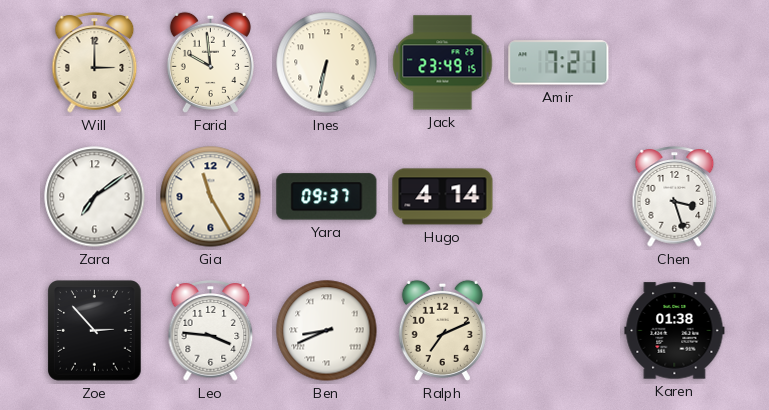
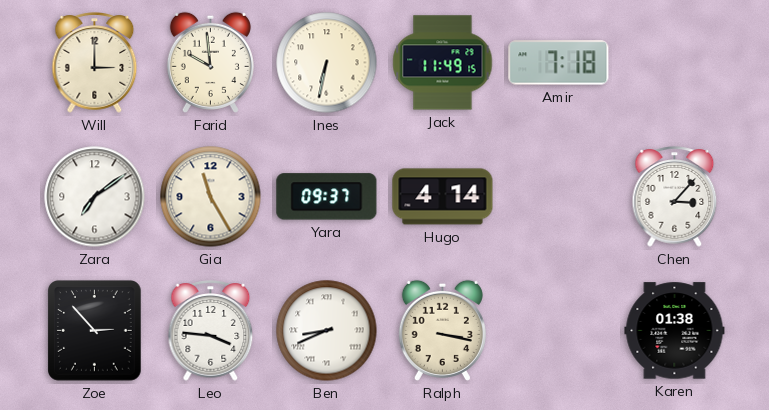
Jack: 23:49 -> 11:49
Amir: 7:21 -> 7:18
Chen: 3:27 -> 3:07
Ralph: 7:11 -> 3:17
